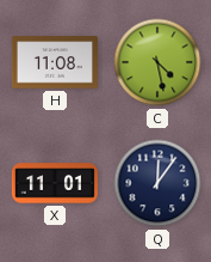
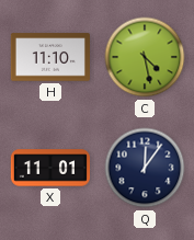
H: 11:08 -> 11:10
